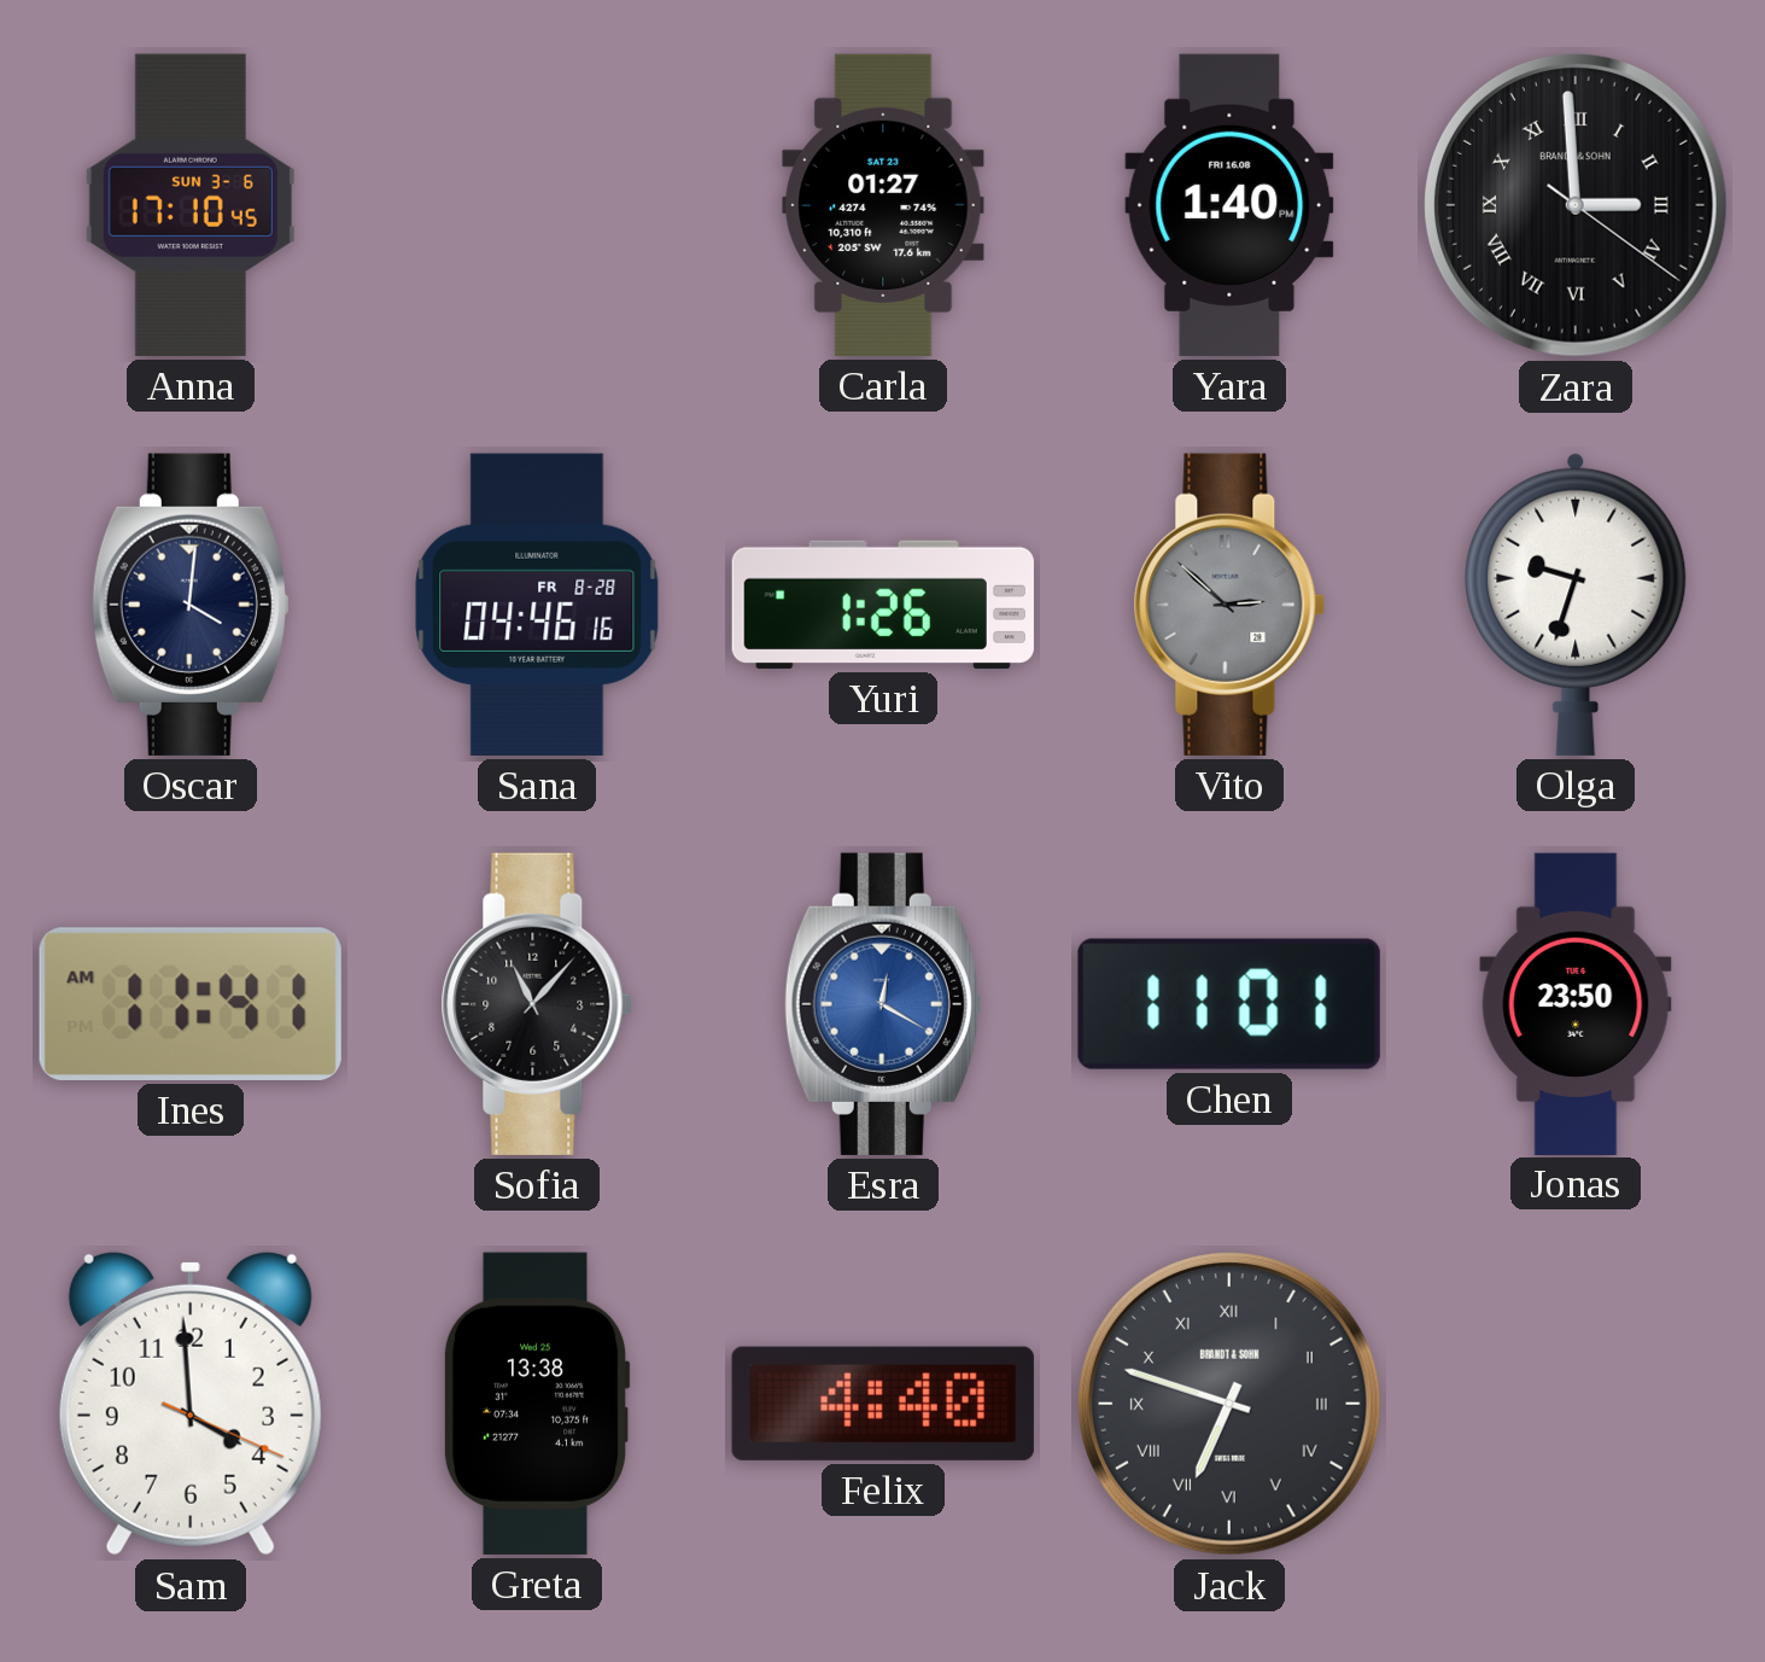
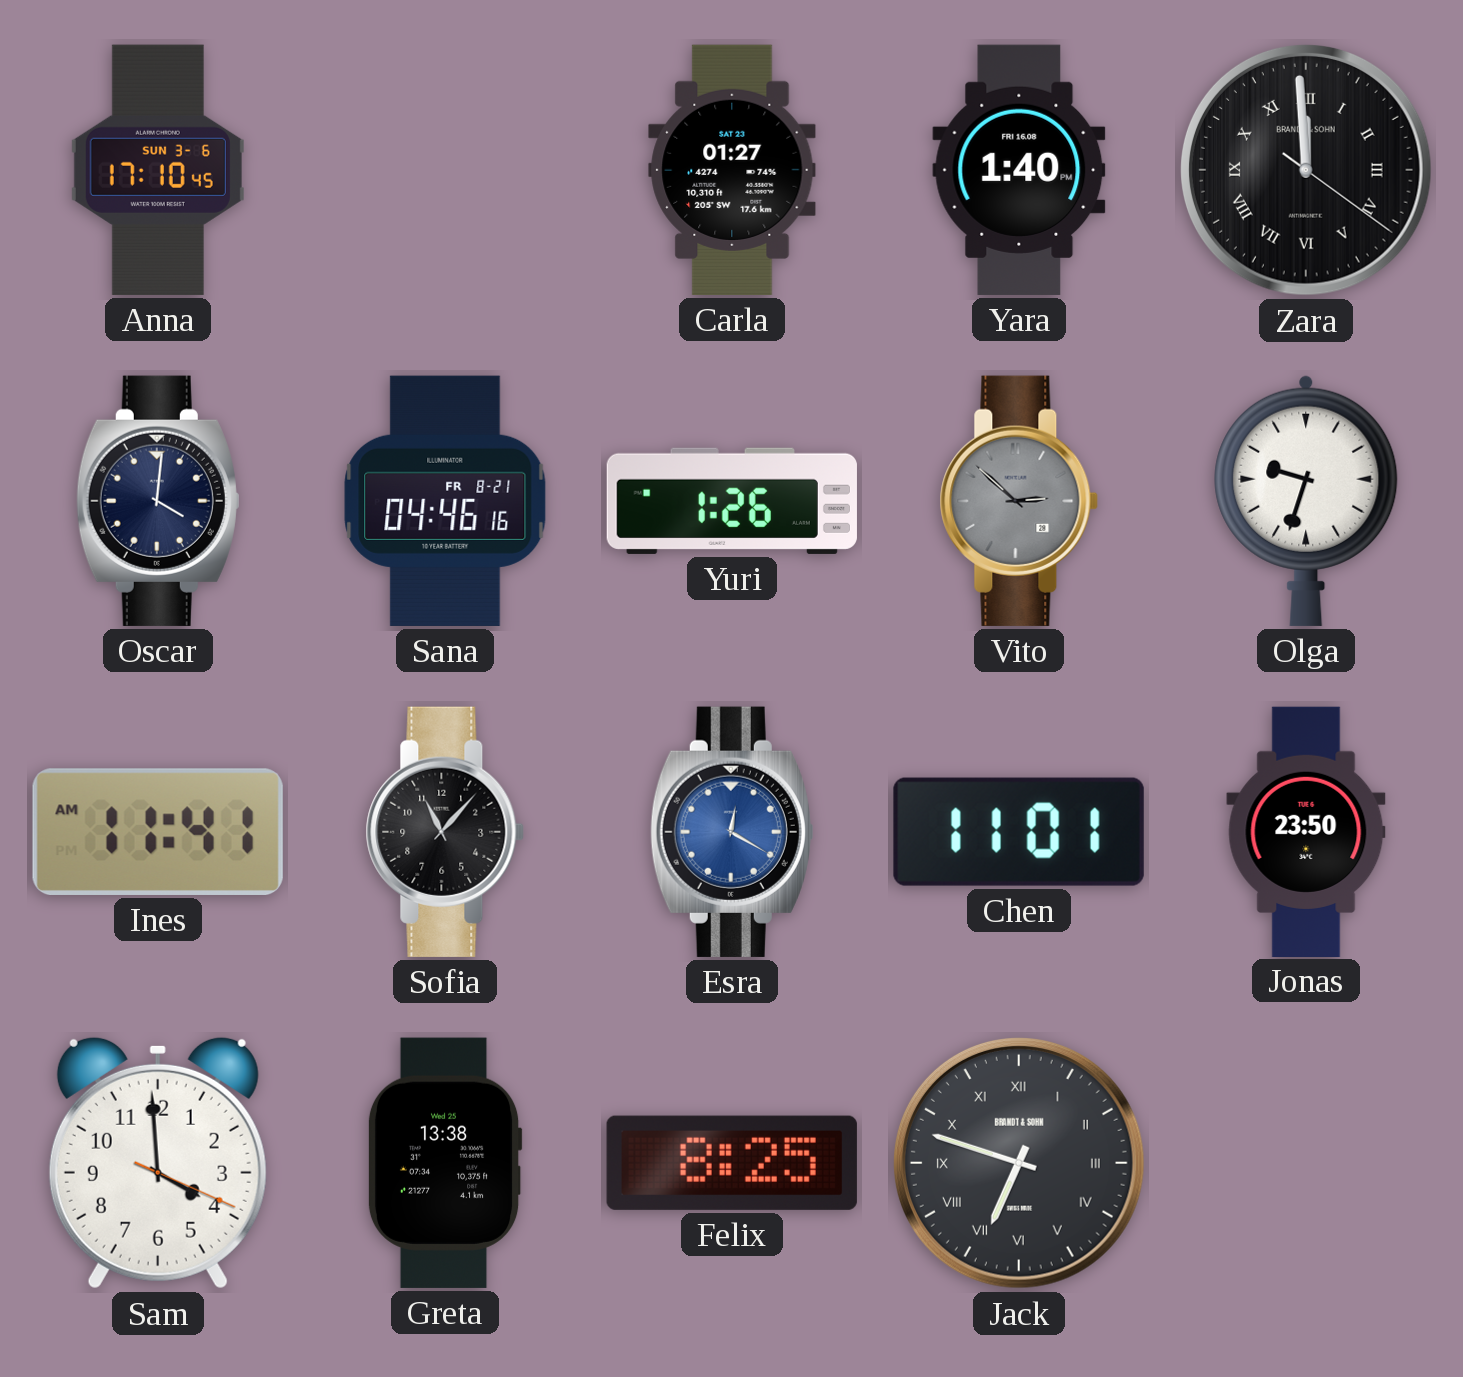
Zara: 2:59 -> 11:59
Sana date: FR 8-28 -> FR 8-21
Felix: 4:40 -> 8:25
